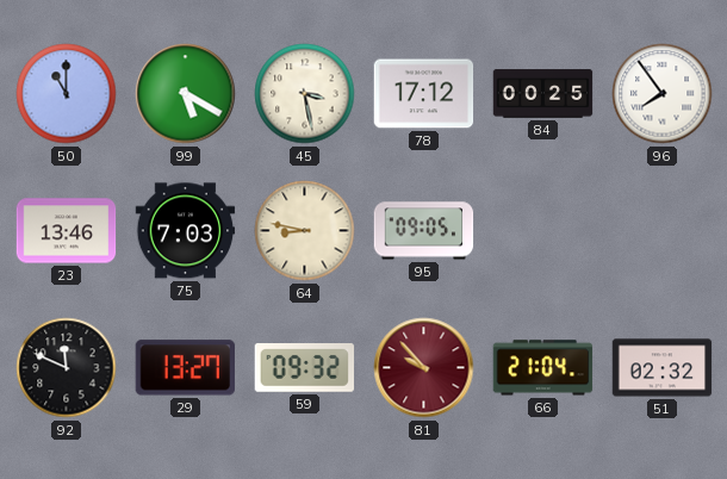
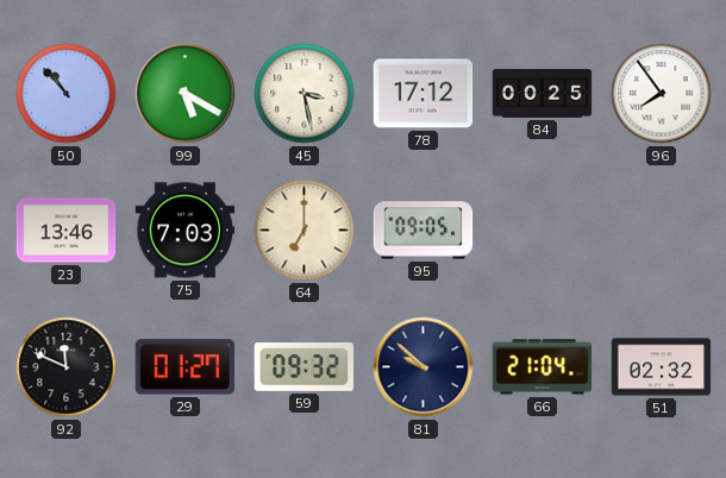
50: 11:00 -> 10:53
64: 8:47 -> 7:00
29: 13:27 -> 01:27
81: 9:53 -> 9:52
81 dial: burgundy -> navy
